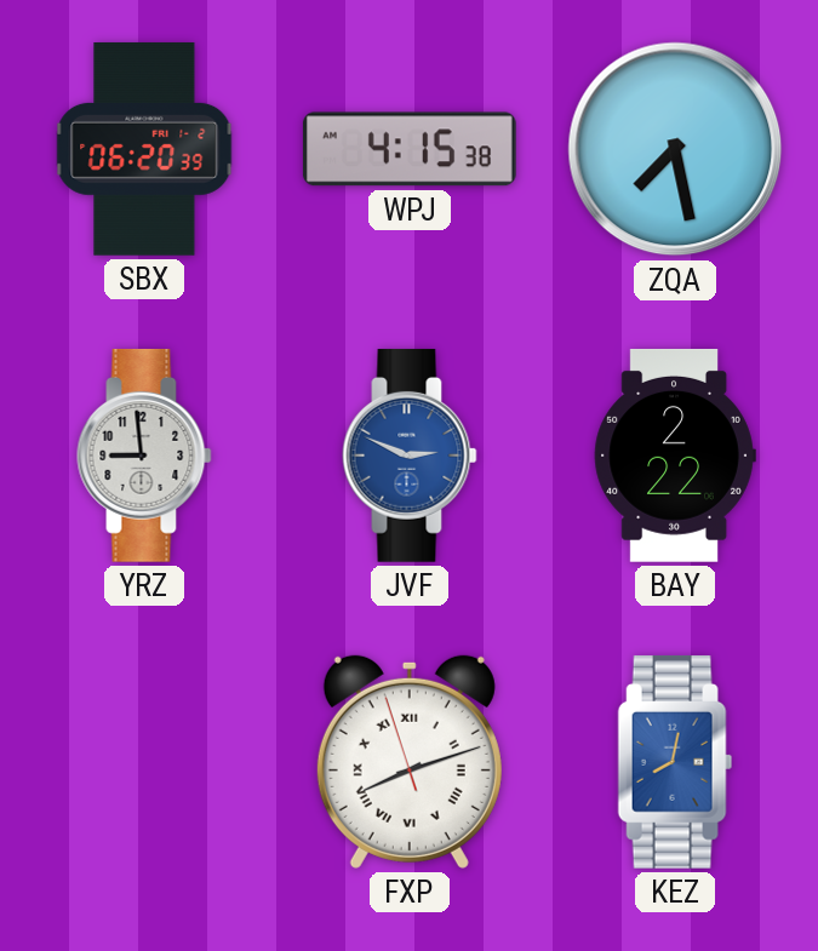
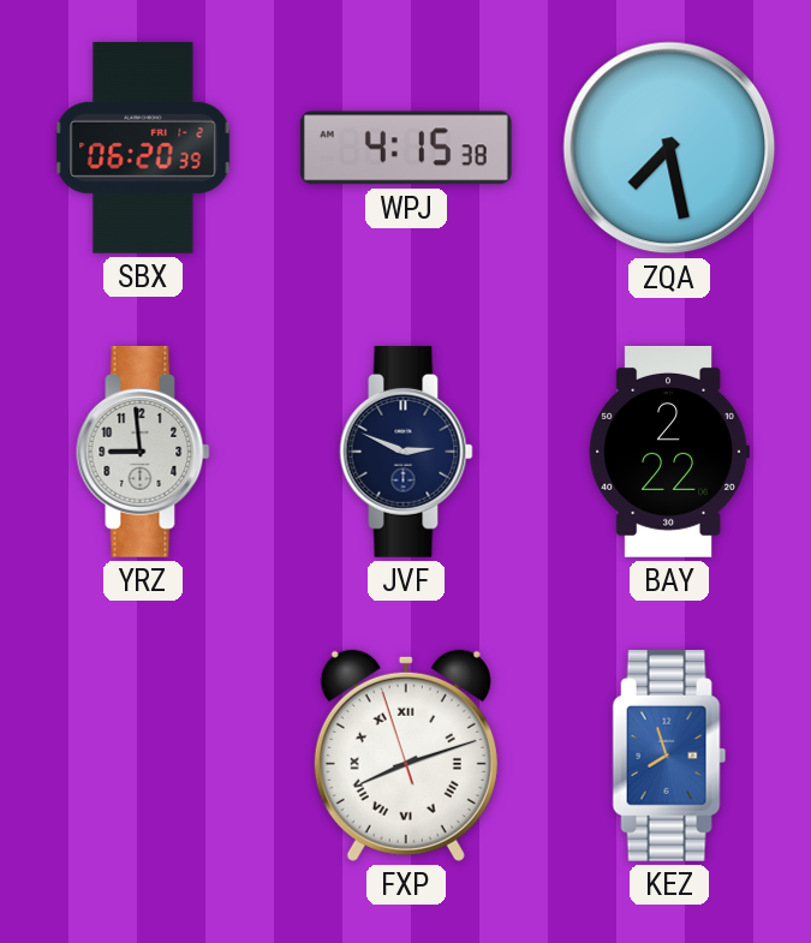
JVF dial: blue -> navy
KEZ: 8:02 -> 7:57
